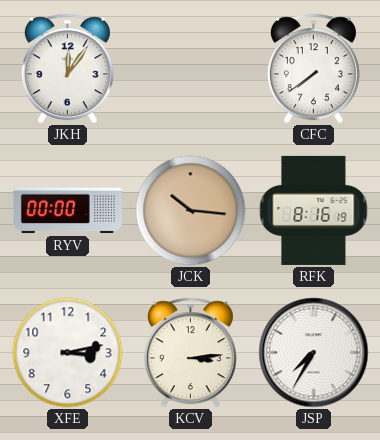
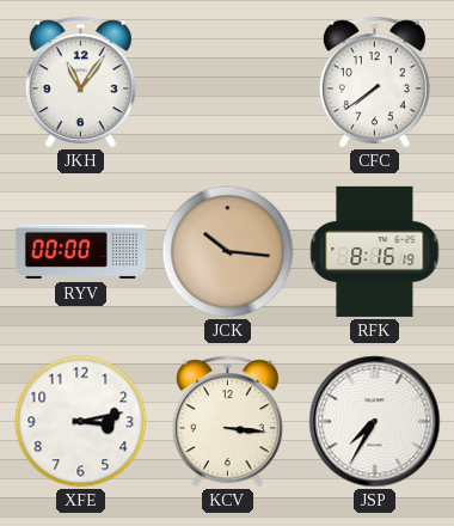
JKH: 12:06 -> 11:06
KCV: 3:14 -> 3:16
